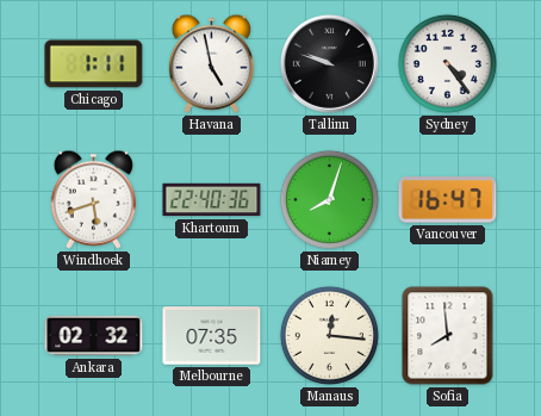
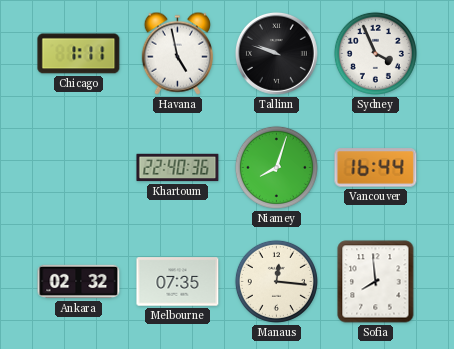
Sydney: 4:24 -> 3:56
Windhoek: 5:42 -> none
Vancouver: 16:47 -> 16:44
